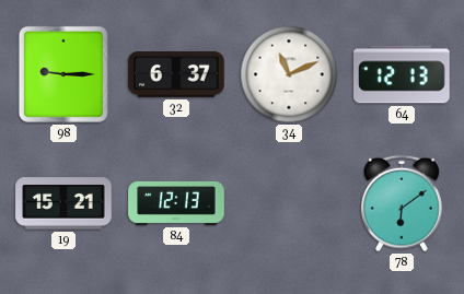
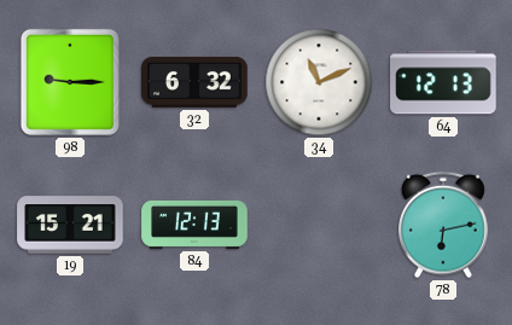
32: 6:37 -> 6:32
78: 6:09 -> 6:13
